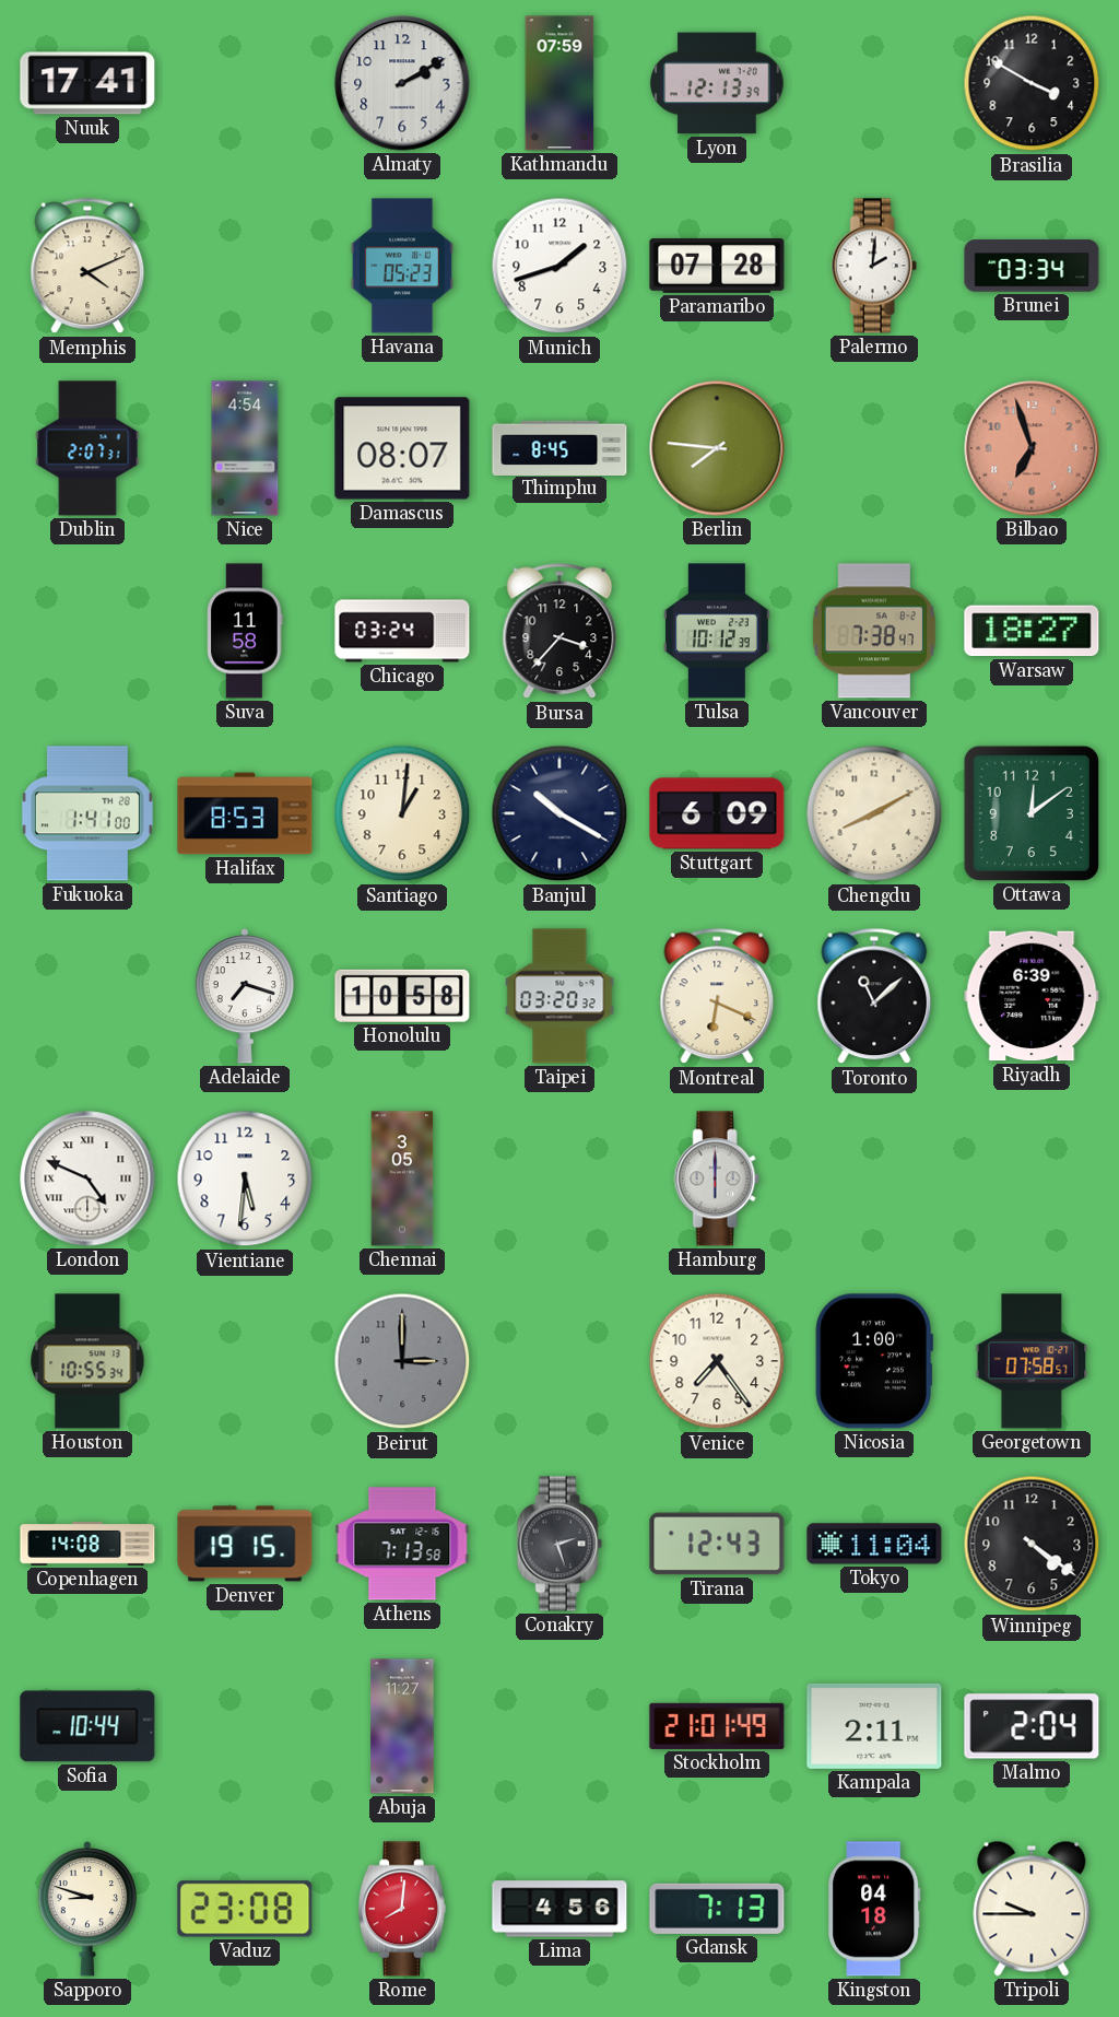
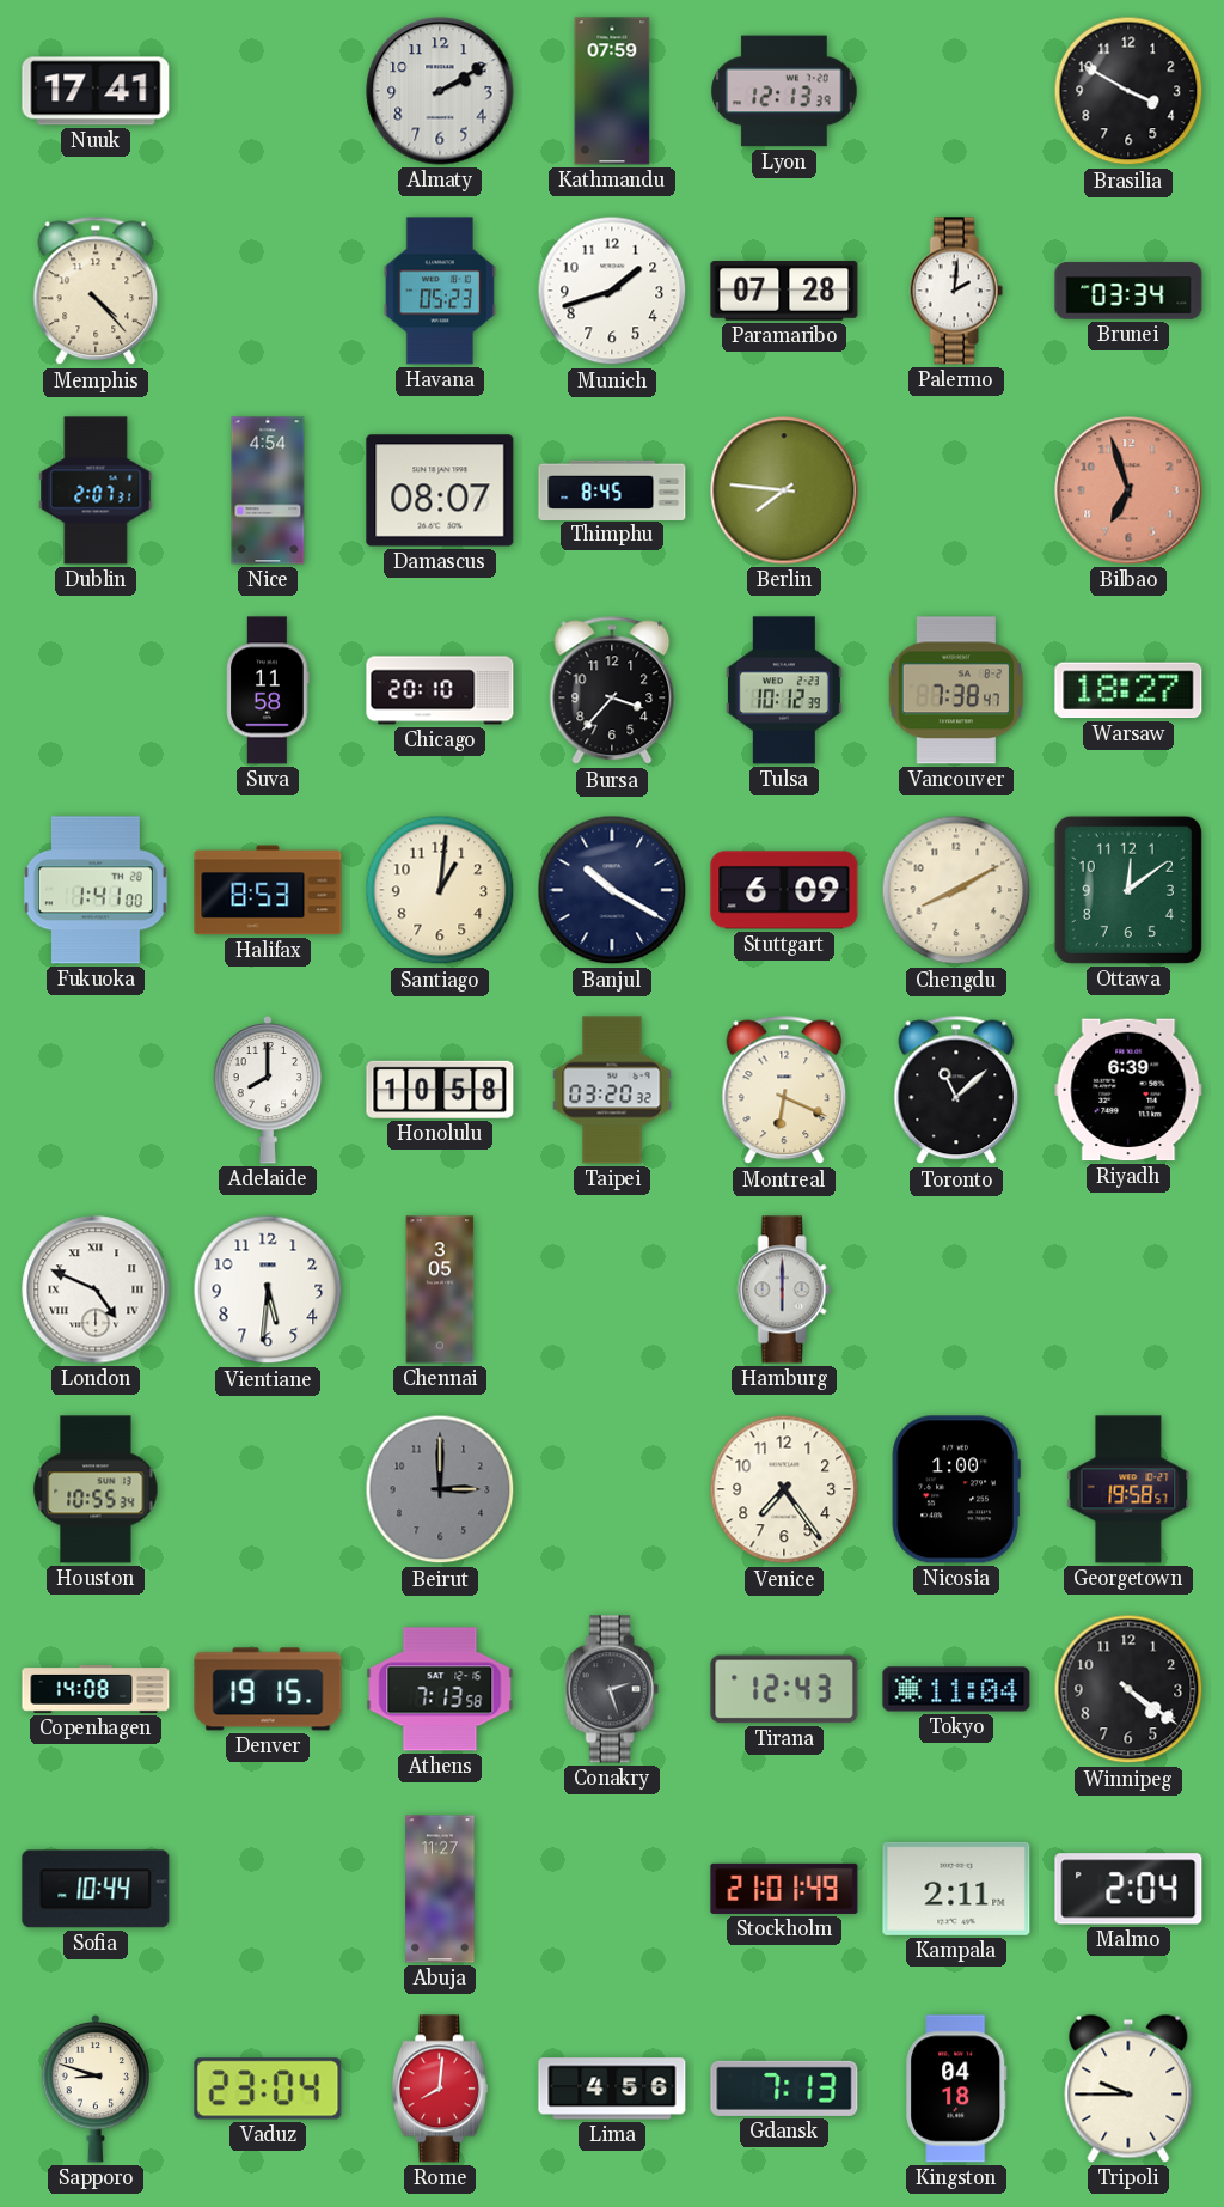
Memphis: 4:11 -> 4:23
Chicago: 03:24 -> 20:10
Adelaide: 7:18 -> 8:00
Georgetown: 07:58 -> 19:58
Vaduz: 23:08 -> 23:04
